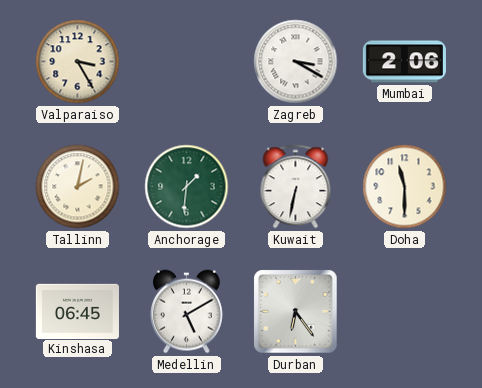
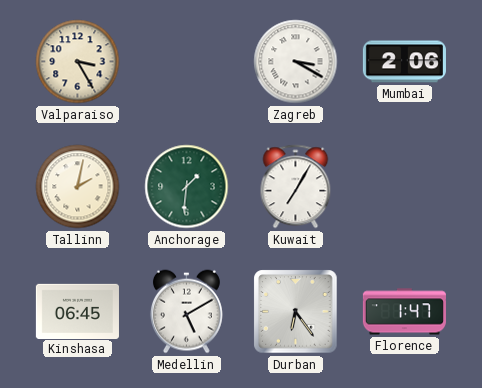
Kuwait: 6:32 -> 7:05
Doha: 11:30 -> none
Florence: none -> 1:47
